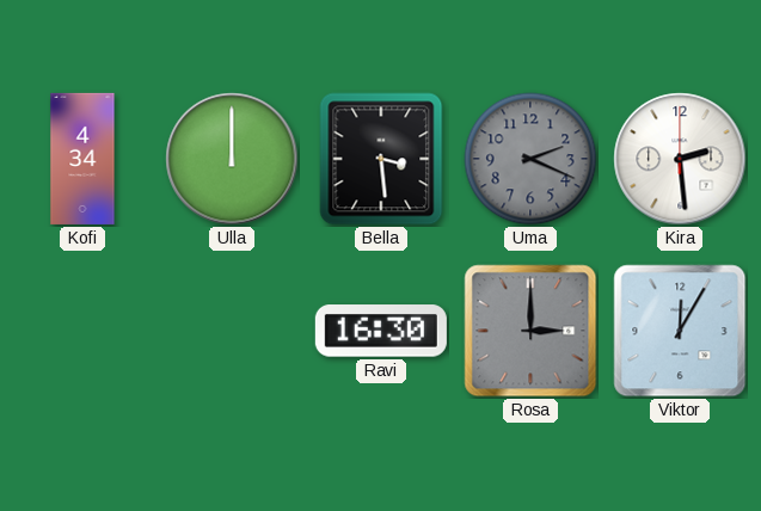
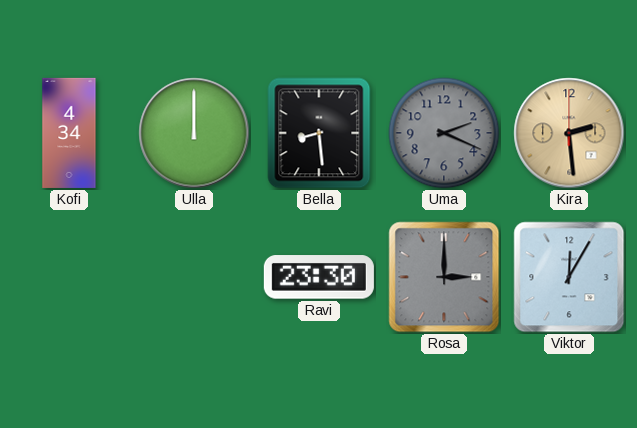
Bella: 3:29 -> 8:29
Kira dial: white -> champagne
Ravi: 16:30 -> 23:30
